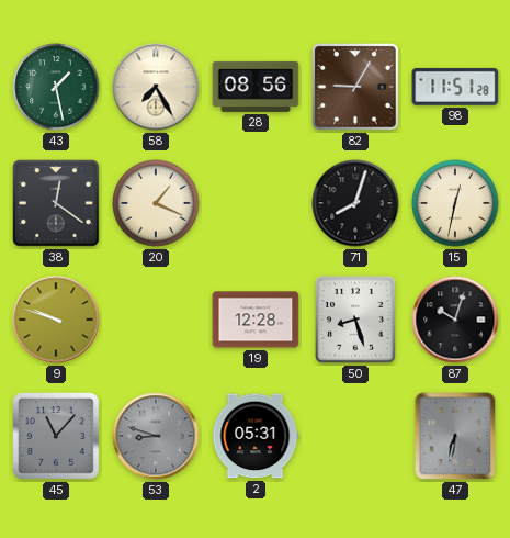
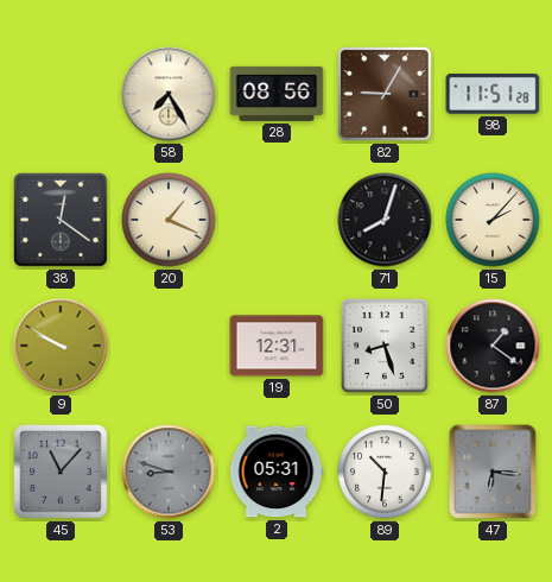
43: 1:28 -> none
15: 12:32 -> 2:07
9: 9:48 -> 9:50
19: 12:28 -> 12:31
87: 10:03 -> 1:21
89: none -> 10:31
47: 6:32 -> 6:16
